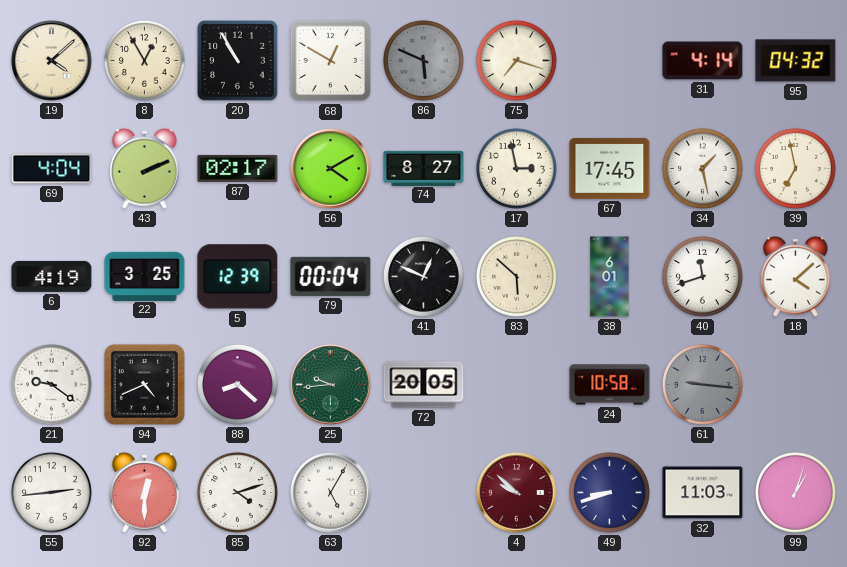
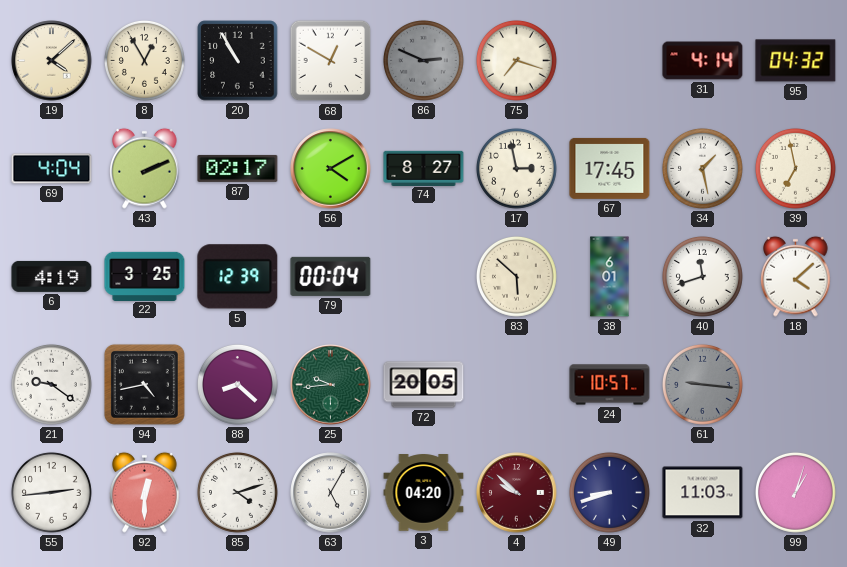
86: 5:49 -> 2:49
41: 12:49 -> none
94: 4:41 -> 4:43
24: 10:58 -> 10:57
3: none -> 04:20
